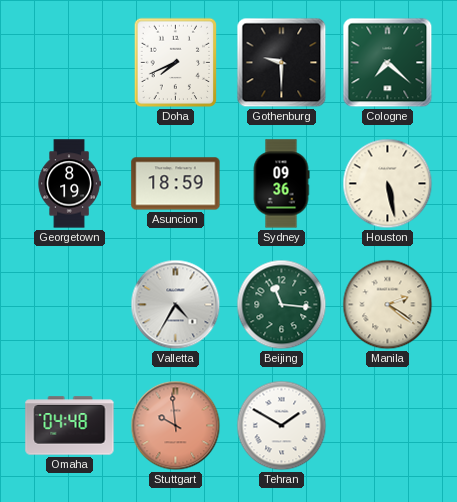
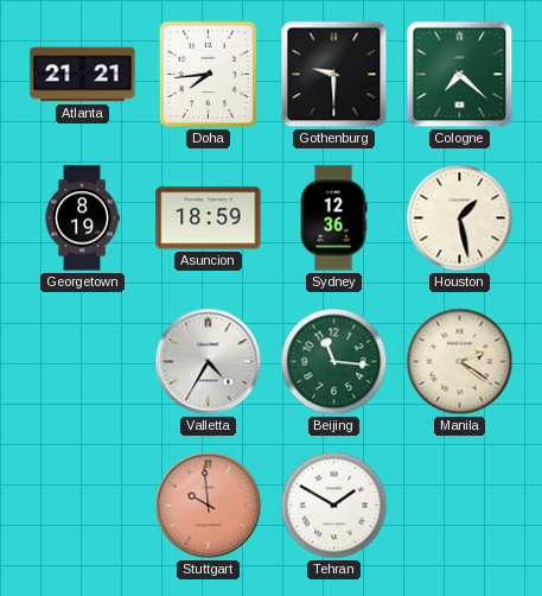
Atlanta: none -> 21:21
Doha: 7:41 -> 7:44
Sydney: 09:36 -> 12:36
Houston: 5:28 -> 1:28
Omaha: 04:48 -> none
